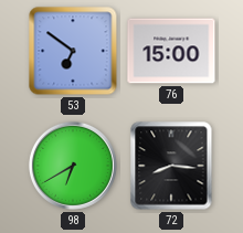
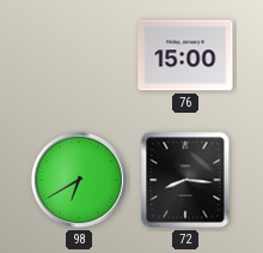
53: 6:51 -> none
